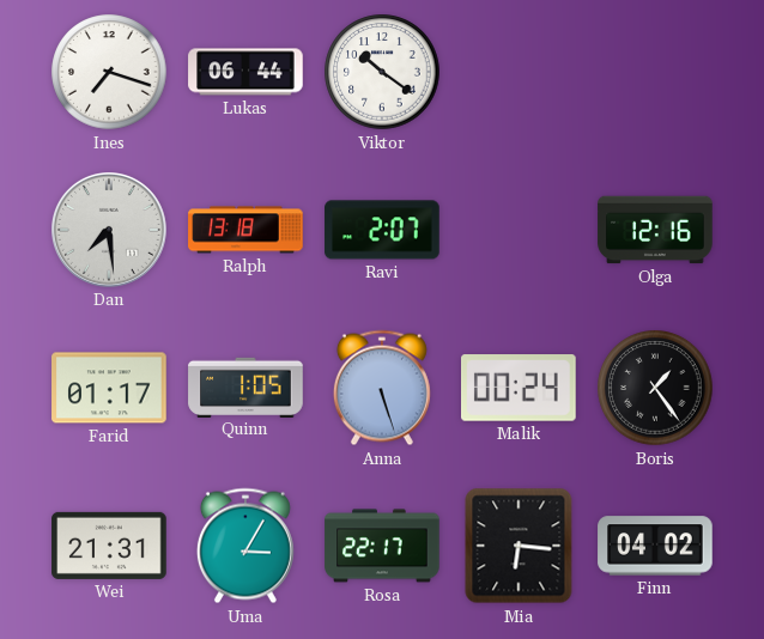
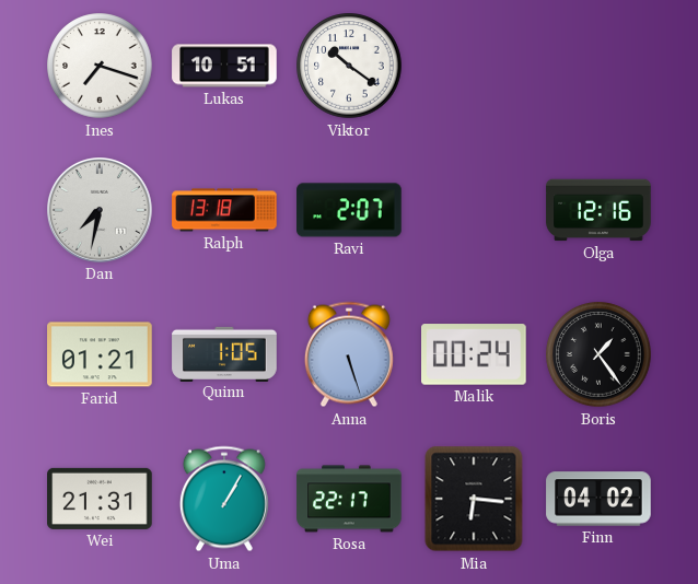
Lukas: 06:44 -> 10:51
Dan: 7:29 -> 7:32
Farid: 01:17 -> 01:21
Uma: 3:05 -> 1:05
